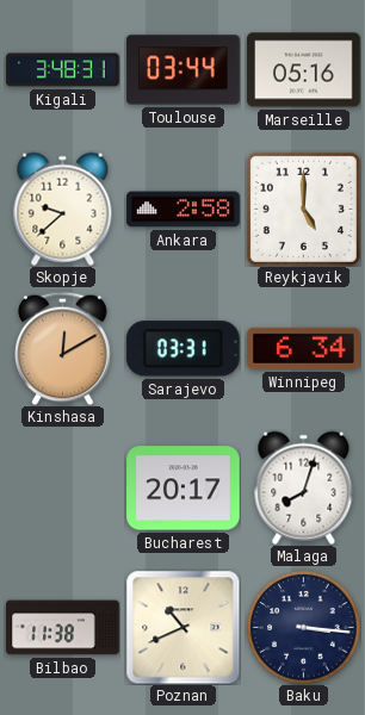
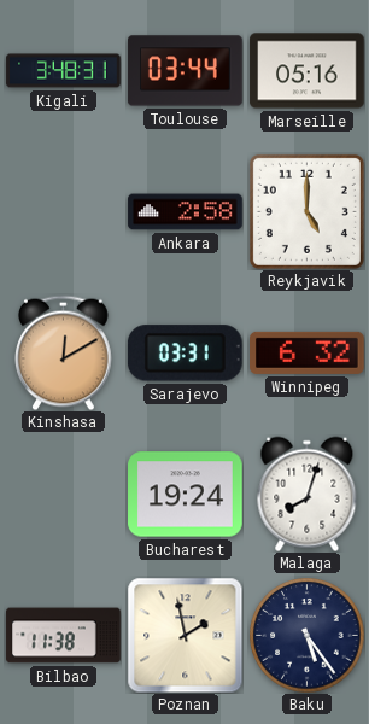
Skopje: 9:38 -> none
Winnipeg: 6:34 -> 6:32
Bucharest: 20:17 -> 19:24
Poznan: 10:41 -> 1:58
Baku: 3:16 -> 5:24
